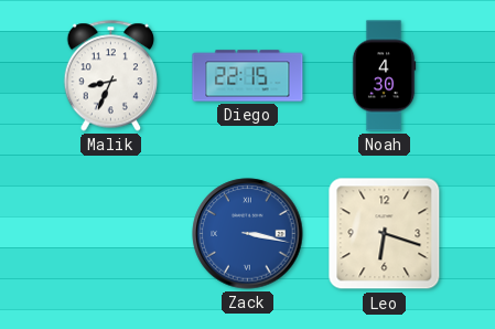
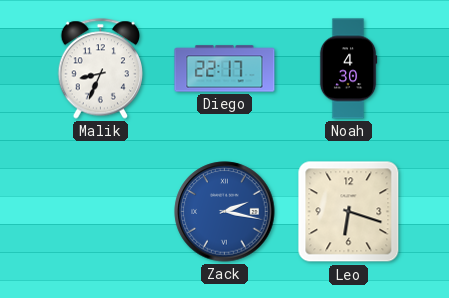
Diego: 22:15 -> 22:17
Zack: 3:17 -> 2:17
